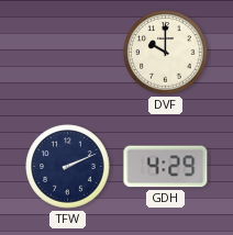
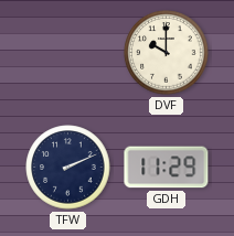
GDH: 4:29 -> 11:29
